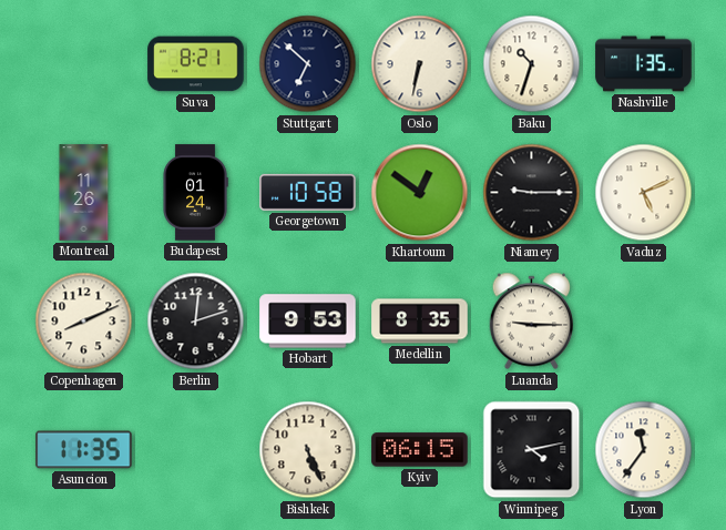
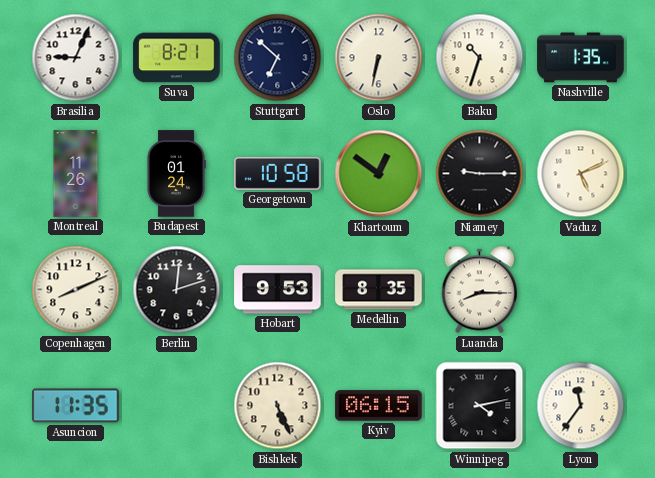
Brasilia: none -> 9:04
Luanda: 9:15 -> 8:15
